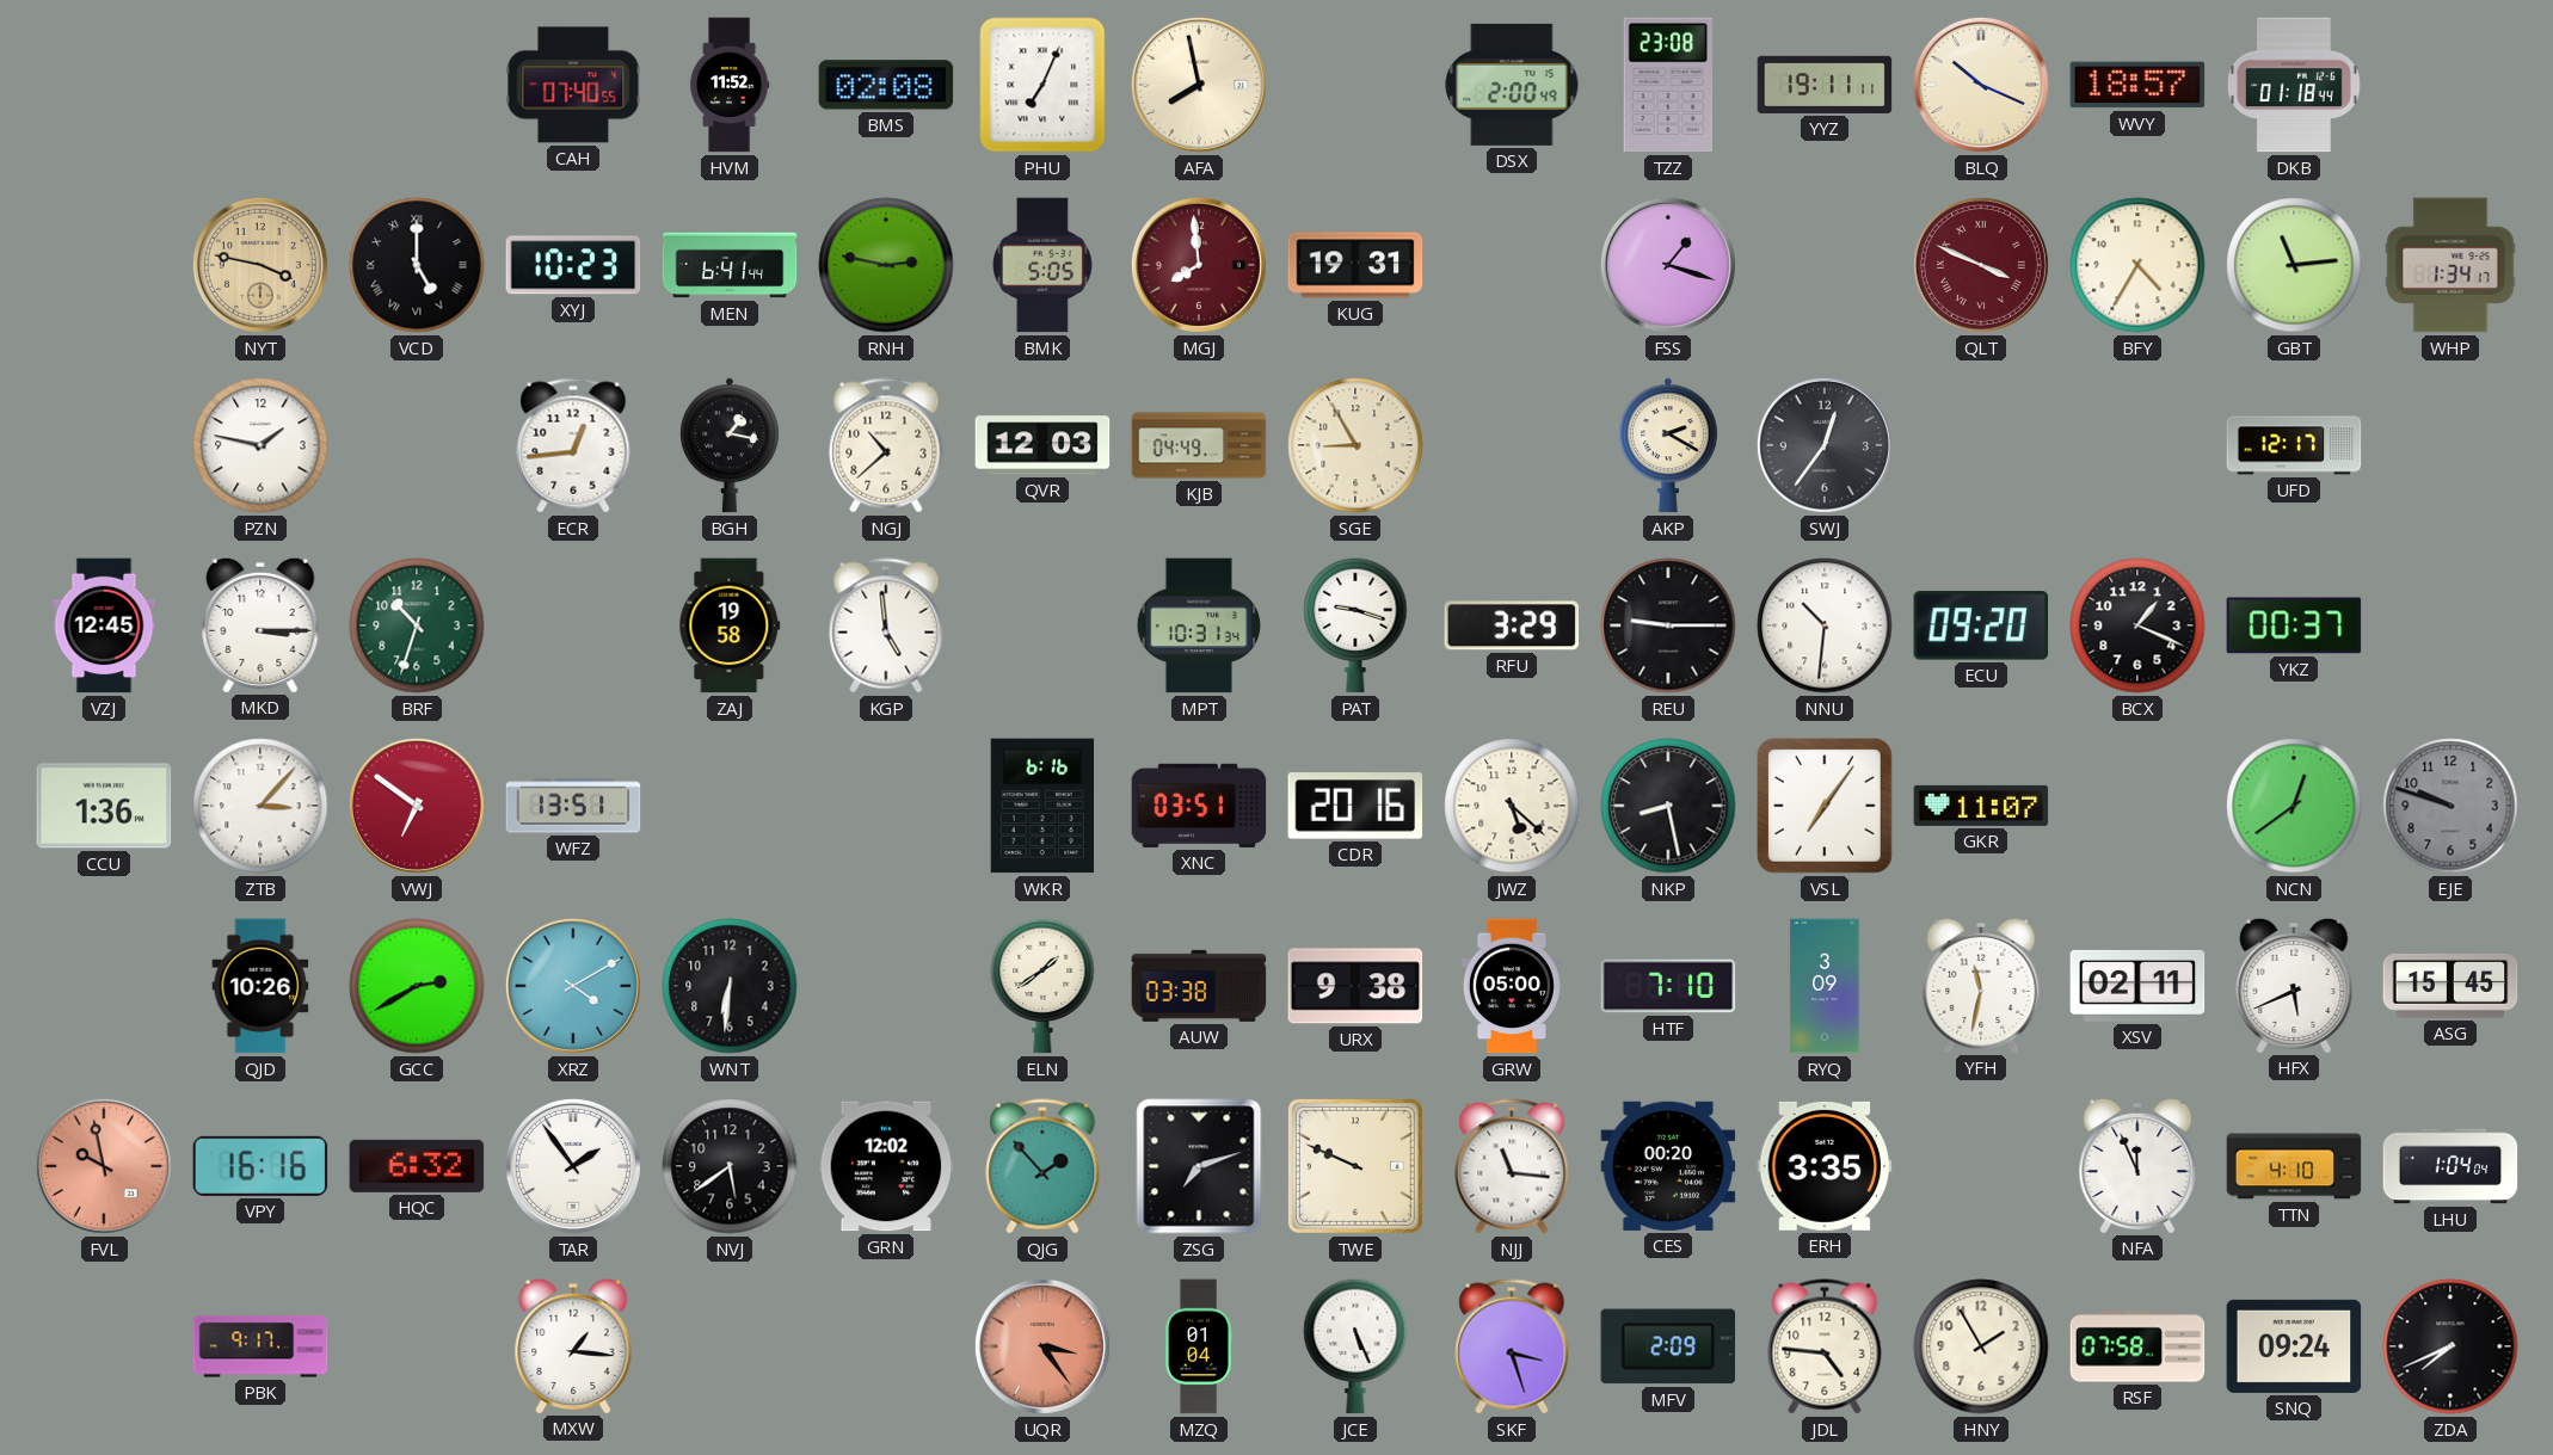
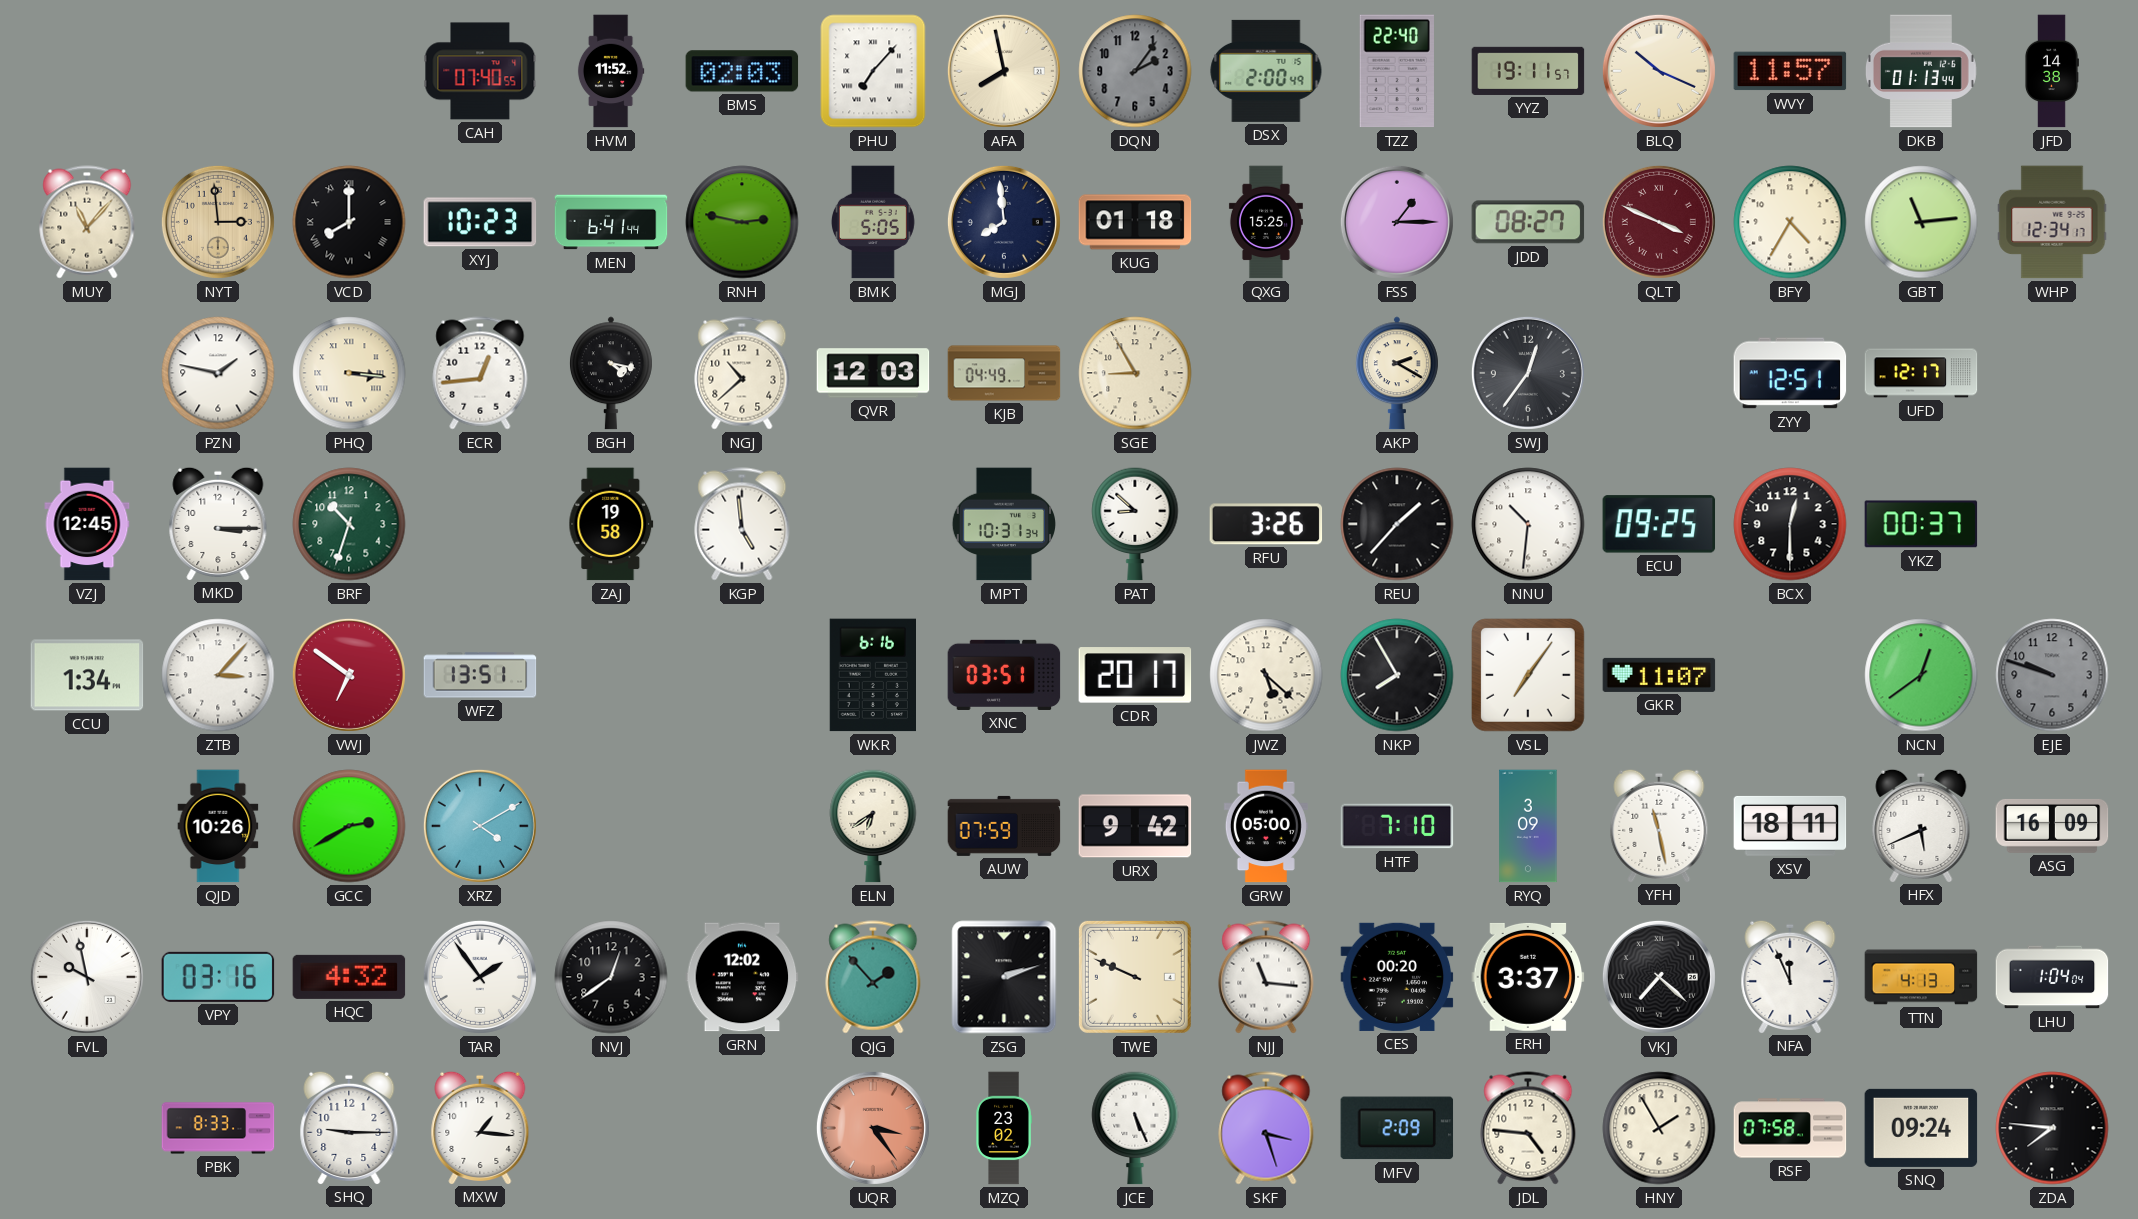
BMS: 02:08 -> 02:03
PHU: 7:04 -> 7:07
DQN: none -> 2:06
TZZ: 23:08 -> 22:40
YYZ: 19:11:11 -> 19:11:57
WVY: 18:57 -> 11:57
DKB: 01:18 -> 01:13
JFD: none -> 14:38
MUY: none -> 11:07
NYT: 3:47 -> 2:59
VCD: 5:00 -> 8:00
MGJ dial: burgundy -> navy
KUG: 19:31 -> 01:18
QXG: none -> 15:25
FSS: 1:18 -> 1:15
JDD: none -> 08:27
WHP: 1:34 -> 12:34
PHQ: none -> 3:16
BGH: 1:17 -> 4:17
ZYY: none -> 12:51
PAT: 9:18 -> 8:52
RFU: 3:29 -> 3:26
REU: 9:15 -> 1:37
ECU: 09:20 -> 09:25
BCX: 1:19 -> 12:30
CCU: 1:36 -> 1:34
CDR: 20:16 -> 20:17
NKP: 8:28 -> 7:55
WNT: 6:31 -> none
ELN: 1:39 -> 6:39
AUW: 03:38 -> 07:59
URX: 9:38 -> 9:42
YFH: 11:32 -> 11:28
XSV: 02:11 -> 18:11
ASG: 15:45 -> 16:09
FVL dial: salmon -> white
VPY: 16:16 -> 03:16
HQC: 6:32 -> 4:32
NVJ: 5:39 -> 12:39
ZSG: 7:12 -> 2:12
ERH: 3:35 -> 3:37
VKJ: none -> 7:22
TTN: 4:10 -> 4:13
PBK: 9:17 -> 8:33
SHQ: none -> 9:15
MZQ: 01:04 -> 23:02
ZDA: 7:41 -> 7:46
